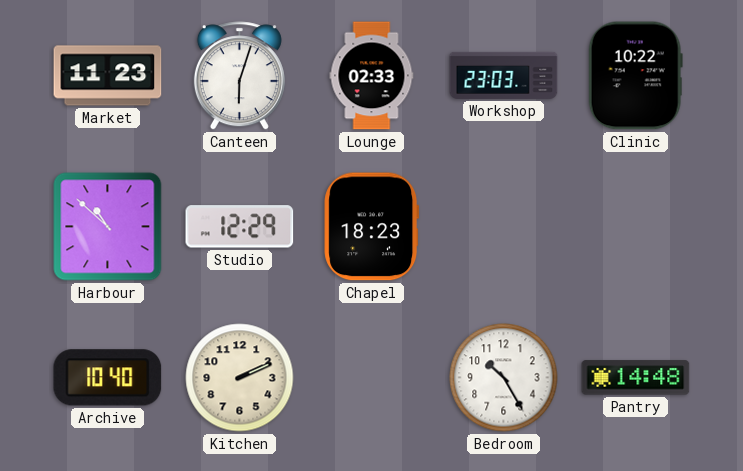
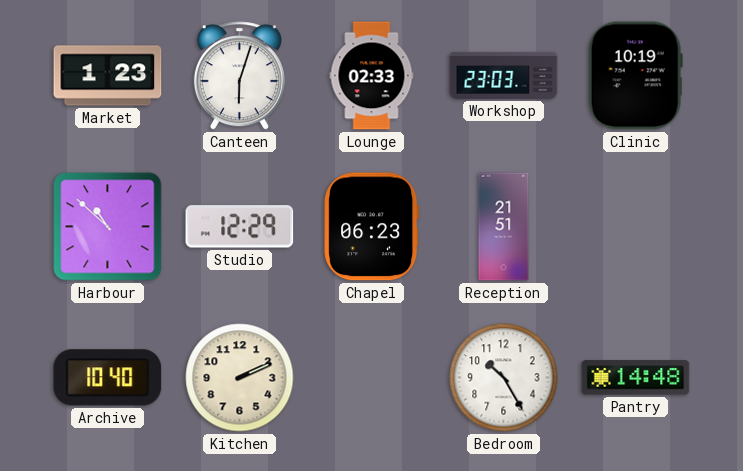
Market: 11:23 -> 1:23
Clinic: 10:22 -> 10:19
Chapel: 18:23 -> 06:23
Reception: none -> 21:51
